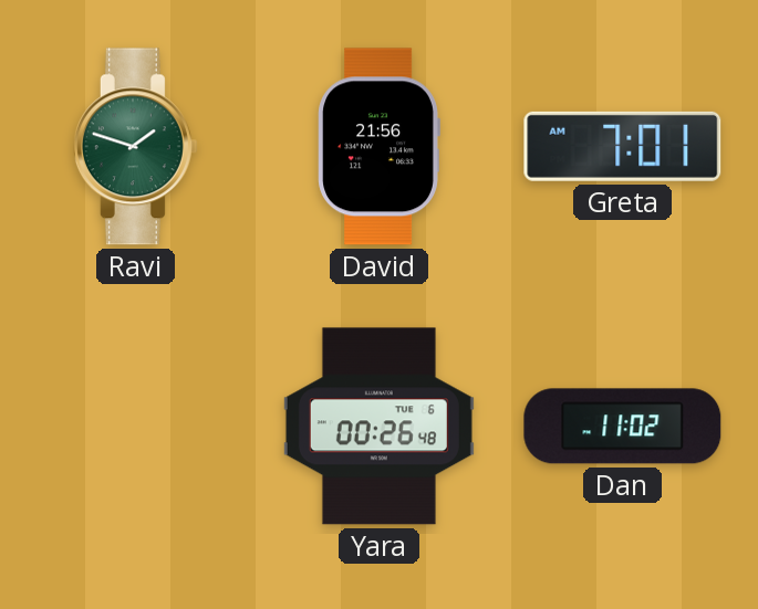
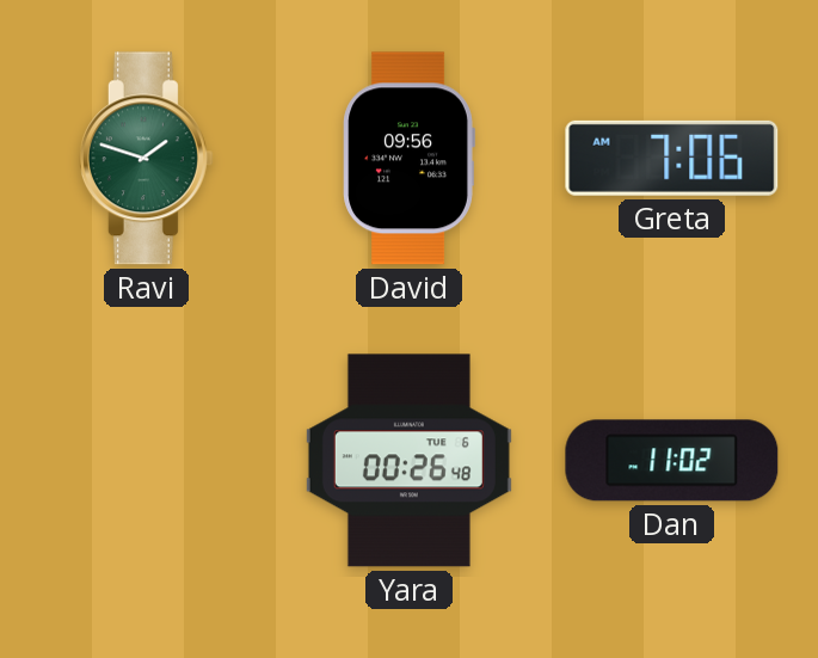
David: 21:56 -> 09:56
Greta: 7:01 -> 7:06
